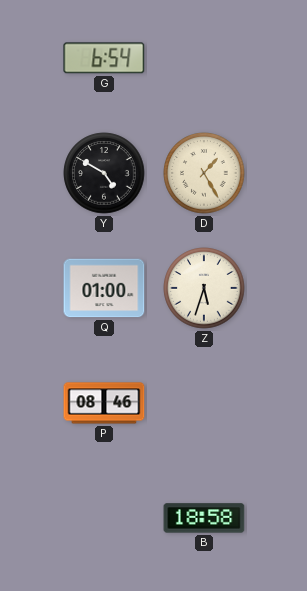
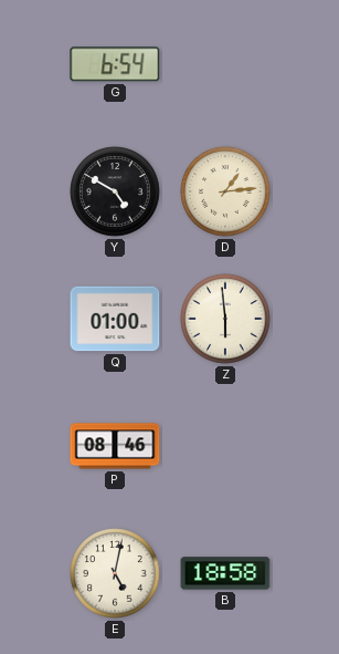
D: 1:25 -> 1:14
Z: 5:33 -> 5:59
E: none -> 5:02
